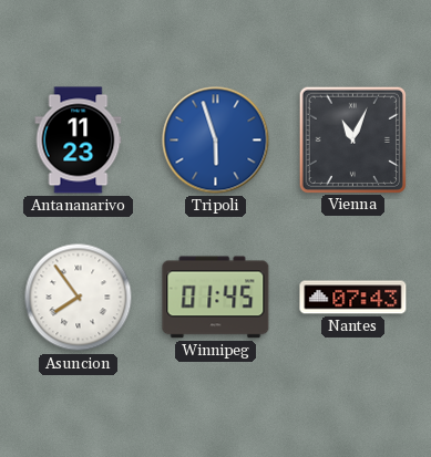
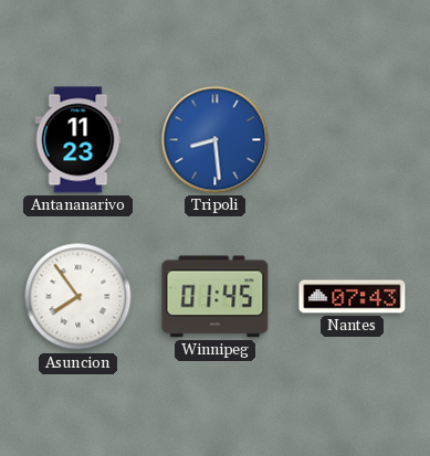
Tripoli: 5:57 -> 8:29
Vienna: 11:04 -> none
